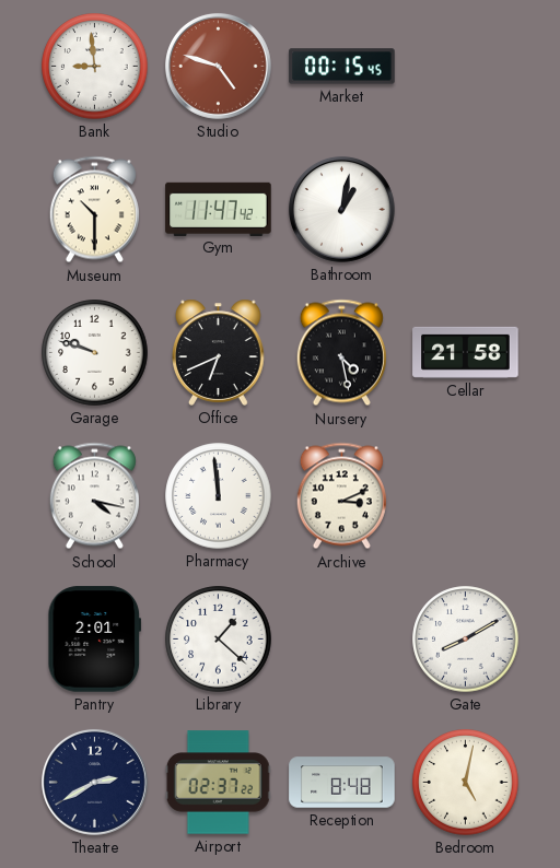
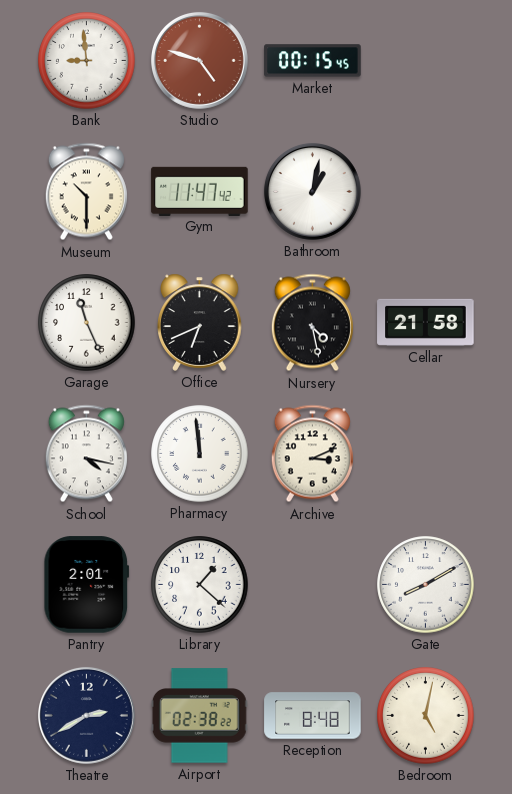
Garage: 9:48 -> 11:26
Airport: 02:37 -> 02:38
